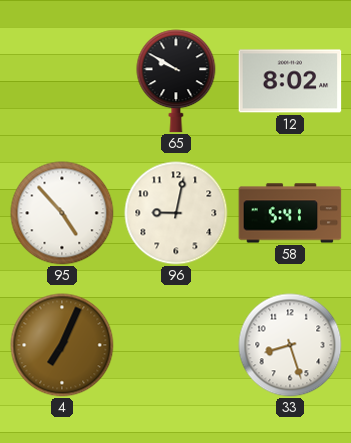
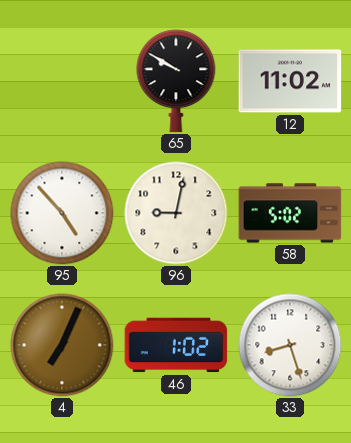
12: 8:02 -> 11:02
58: 5:41 -> 5:02
46: none -> 1:02
